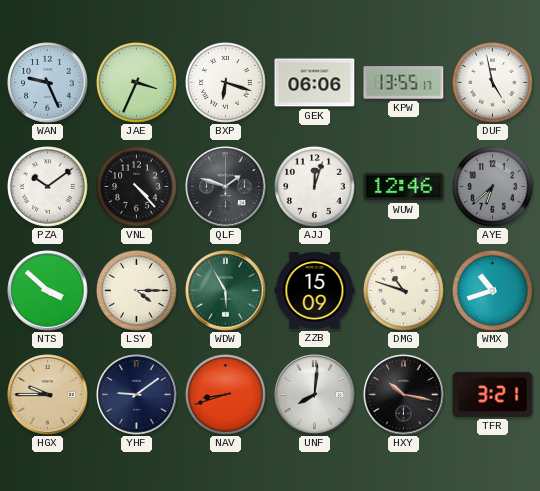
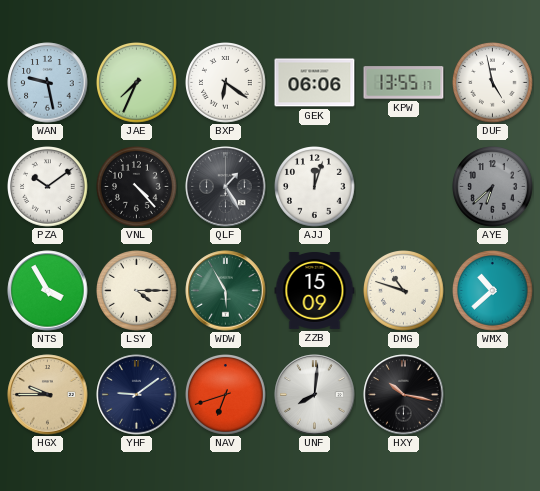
WAN: 9:26 -> 9:28
JAE: 3:34 -> 7:34
BXP: 6:18 -> 6:21
QLF: 1:48 -> 1:25
WUW: 12:46 -> none
NTS: 3:52 -> 3:55
WMX: 10:42 -> 10:38
NAV: 8:42 -> 6:42
TFR: 3:21 -> none
